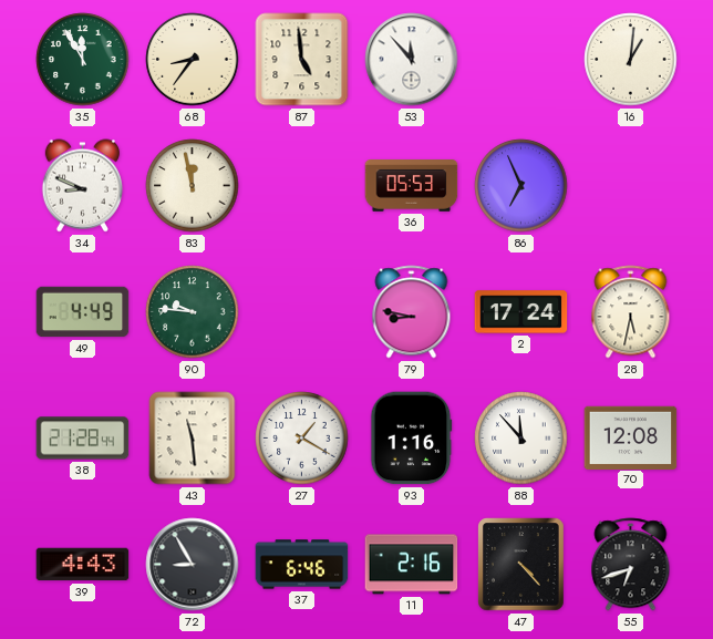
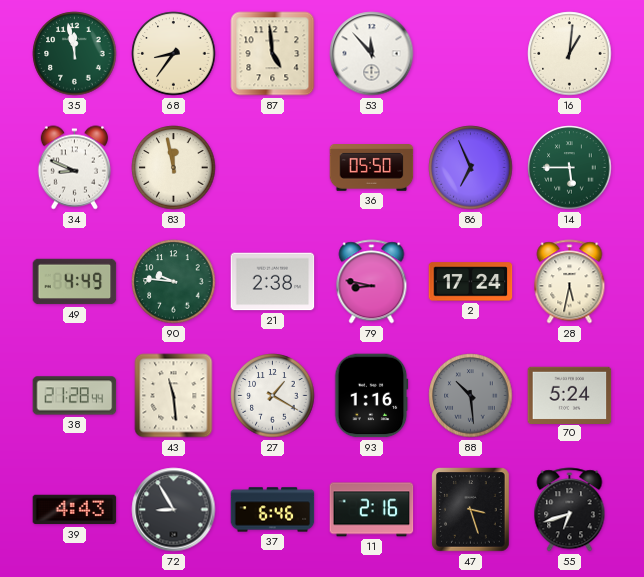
35: 11:55 -> 11:58
36: 05:53 -> 05:50
14: none -> 5:45
21: none -> 2:38
88: 11:53 -> 10:29
88 dial: white -> grey
70: 12:08 -> 5:24
47: 4:23 -> 3:27
